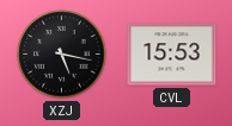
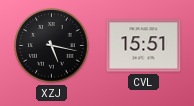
CVL: 15:53 -> 15:51
